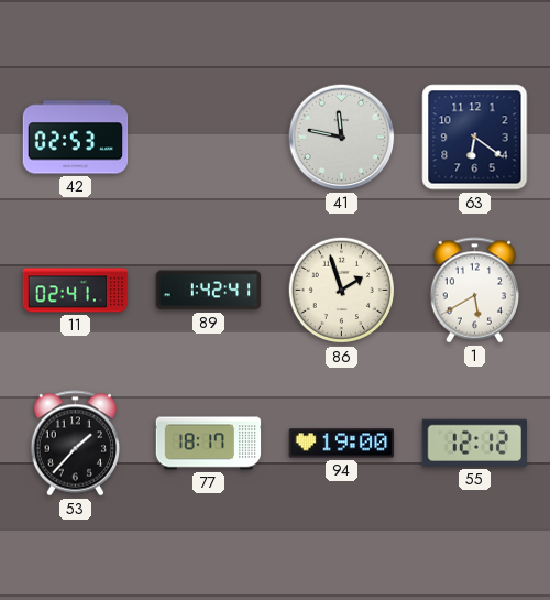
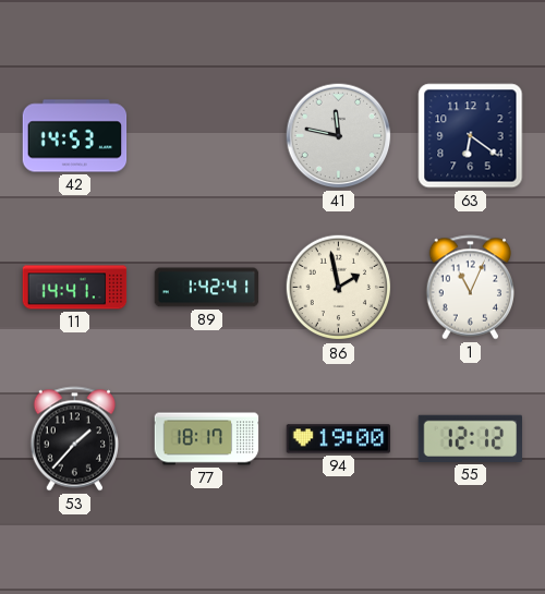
42: 02:53 -> 14:53
11: 02:41 -> 14:41
86: 1:57 -> 1:58
1: 5:40 -> 11:04
